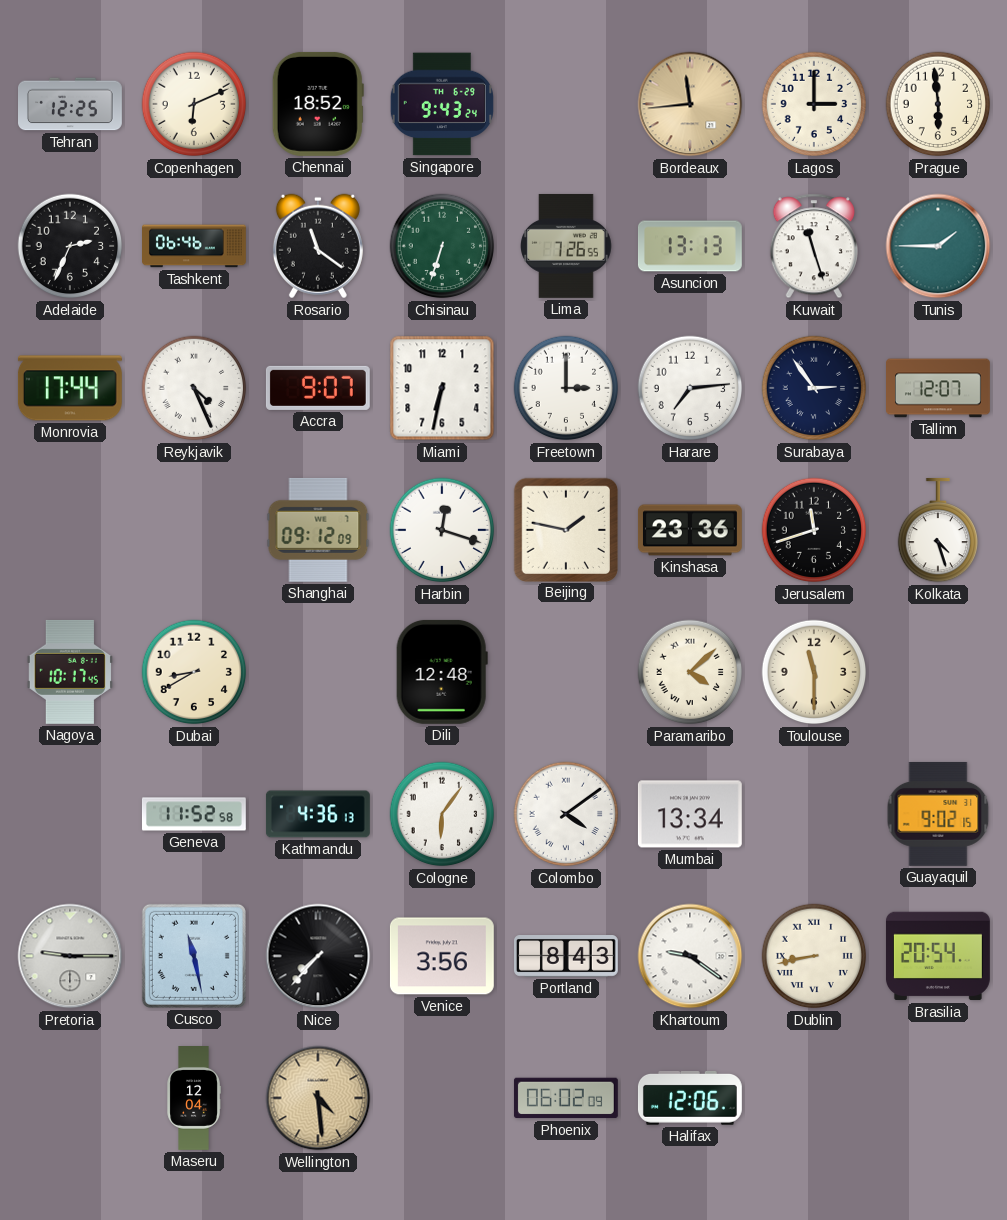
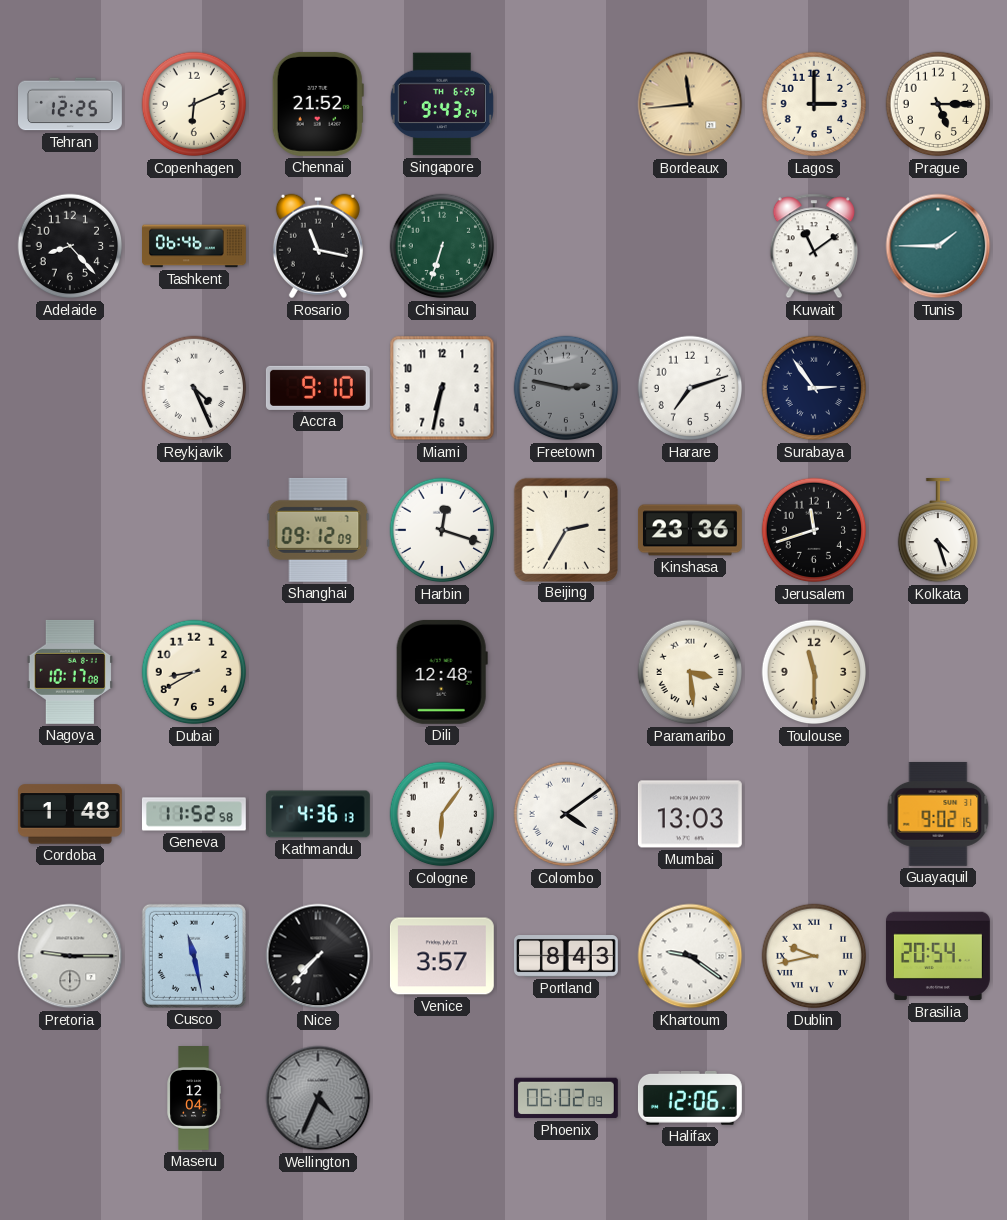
Chennai: 18:52 -> 21:52
Prague: 5:59 -> 5:15
Adelaide: 2:34 -> 8:23
Rosario: 11:21 -> 11:17
Lima: 7:26 -> none
Asuncion: 13:13 -> none
Kuwait: 11:27 -> 11:09
Monrovia: 17:44 -> none
Accra: 9:07 -> 9:10
Freetown: 3:00 -> 2:47
Freetown dial: white -> grey
Harare: 7:14 -> 7:12
Tallinn: 12:07 -> none
Beijing: 1:47 -> 2:35
Nagoya: 10:17:45 -> 10:17:08
Paramaribo: 4:08 -> 3:29
Cordoba: none -> 1:48
Mumbai: 13:34 -> 13:03
Venice: 3:56 -> 3:57
Dublin: 8:43 -> 9:43
Wellington: 4:29 -> 4:34
Wellington dial: champagne -> grey
